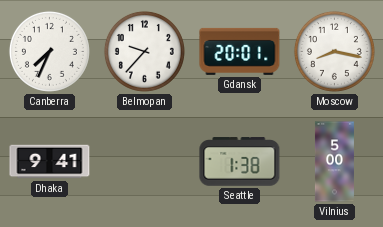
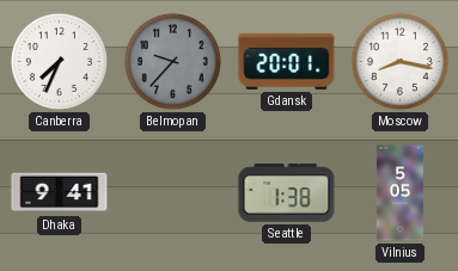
Belmopan dial: white -> grey
Vilnius: 5:00 -> 5:05
